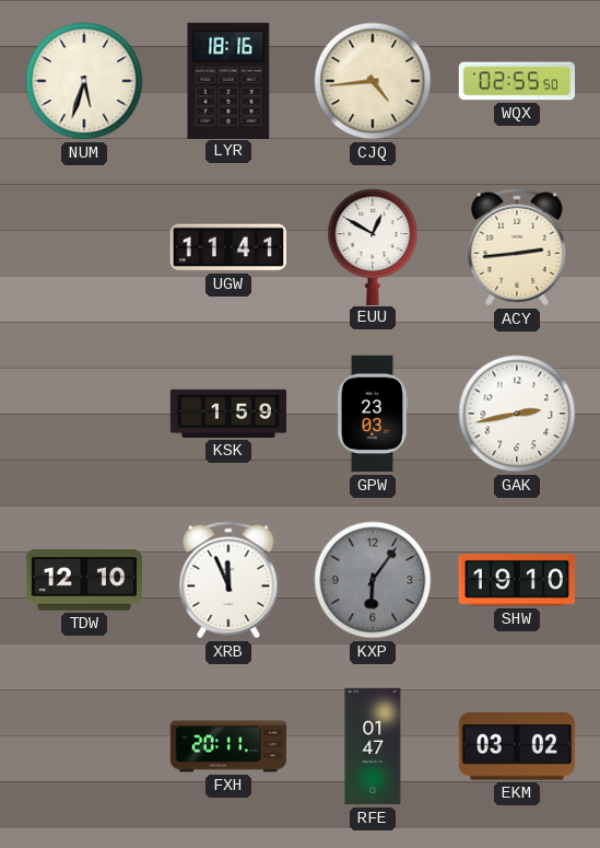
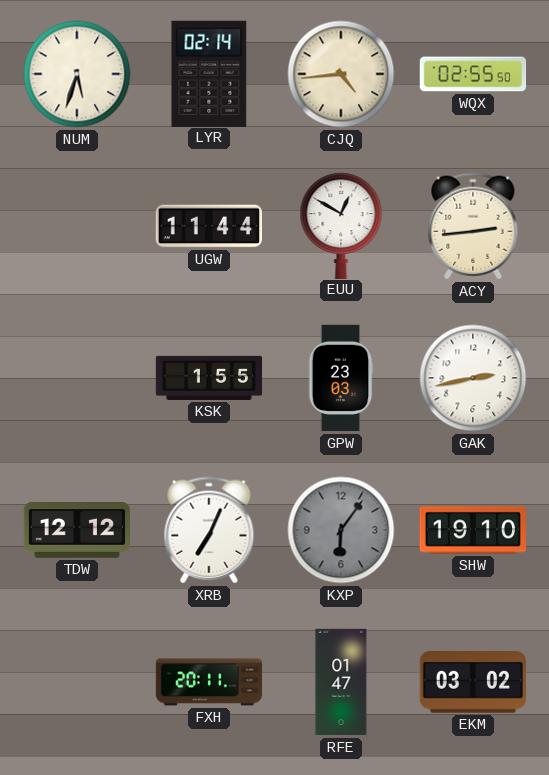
LYR: 18:16 -> 02:14
UGW: 11:41 -> 11:44
KSK: 1:59 -> 1:55
TDW: 12:10 -> 12:12
XRB: 11:56 -> 7:04
